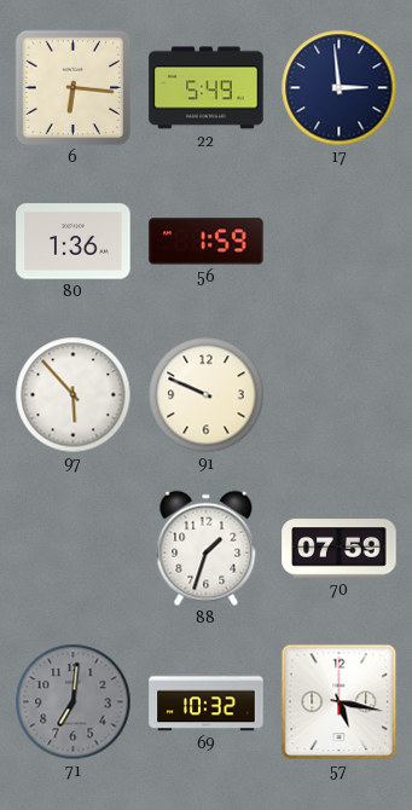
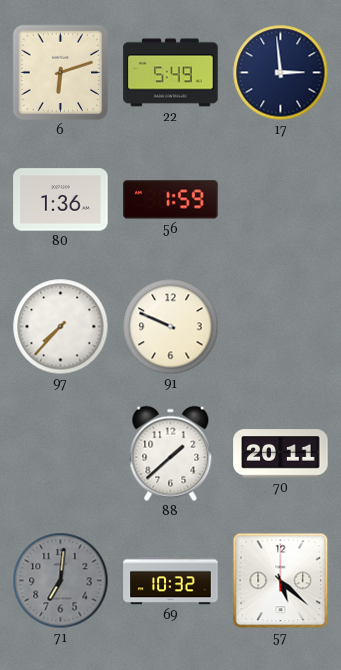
6: 6:16 -> 6:12
97: 5:53 -> 7:37
88: 1:33 -> 1:38
70: 07:59 -> 20:11
57: 5:17 -> 5:22
